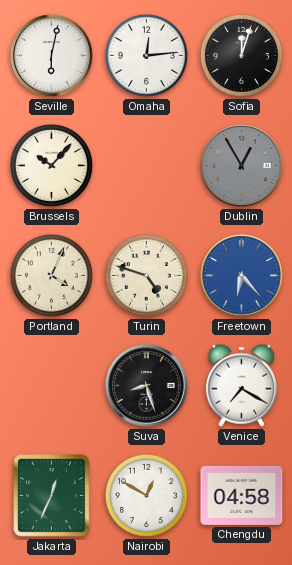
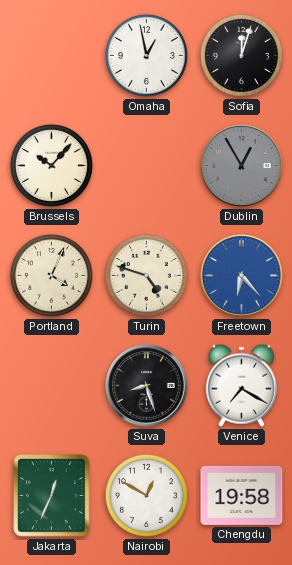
Seville: 6:02 -> none
Omaha: 12:14 -> 12:58
Chengdu: 04:58 -> 19:58
